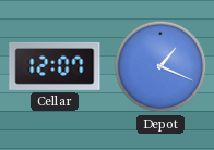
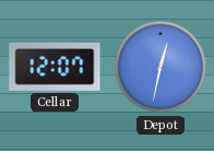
Depot: 1:19 -> 12:32
